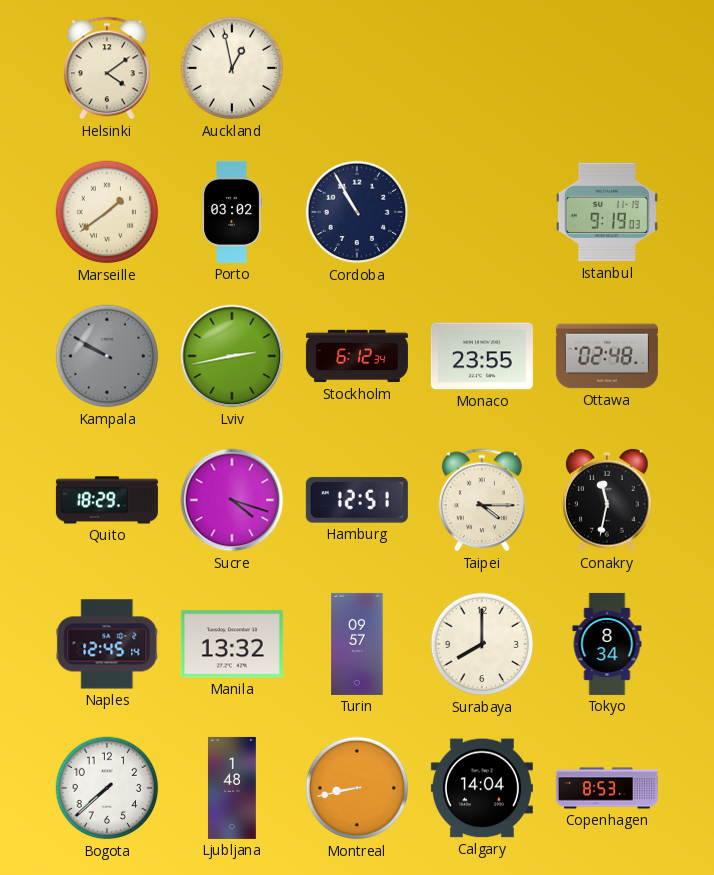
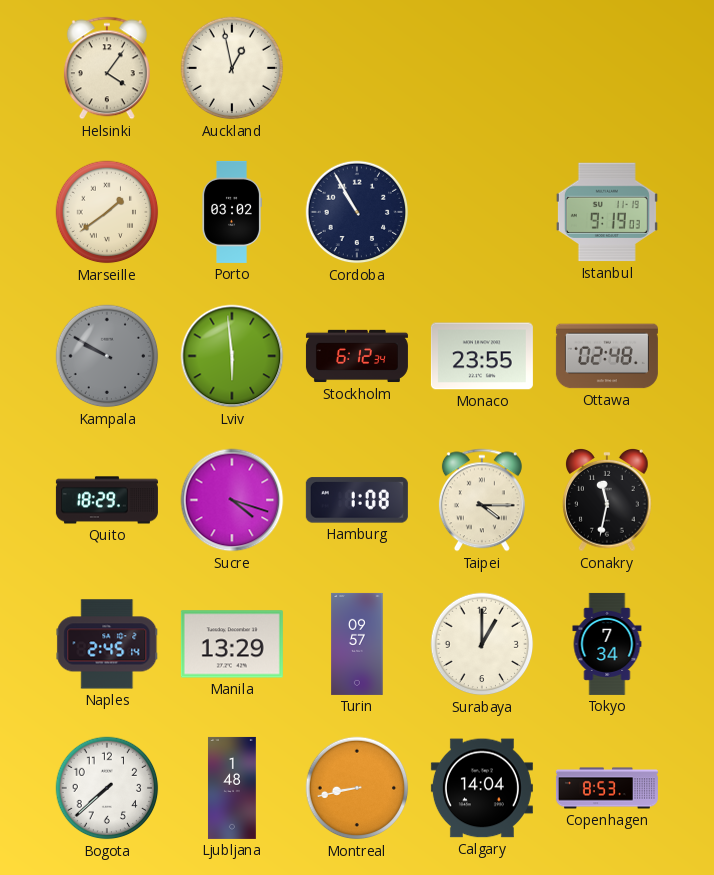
Helsinki: 4:09 -> 4:06
Lviv: 2:43 -> 5:59
Hamburg: 12:51 -> 1:08
Naples: 12:45 -> 2:45
Manila: 13:32 -> 13:29
Surabaya: 8:00 -> 1:00
Tokyo: 8:34 -> 7:34
